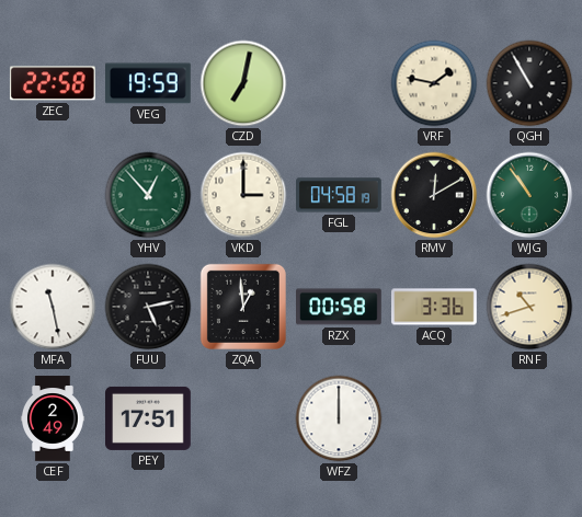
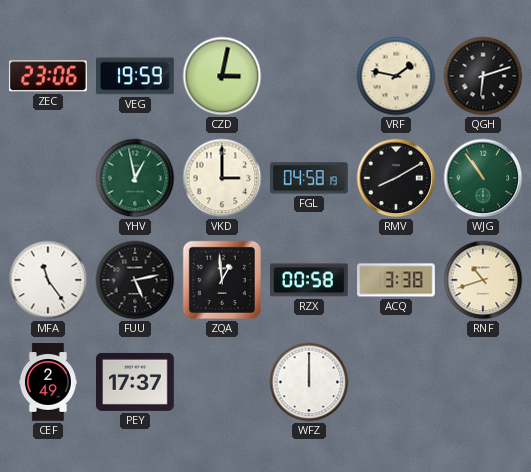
ZEC: 22:58 -> 23:06
CZD: 7:02 -> 3:02
QGH: 10:55 -> 6:12
YHV: 12:53 -> 12:58
RMV: 12:10 -> 8:10
MFA: 11:28 -> 11:24
ACQ: 3:36 -> 3:38
PEY: 17:51 -> 17:37
